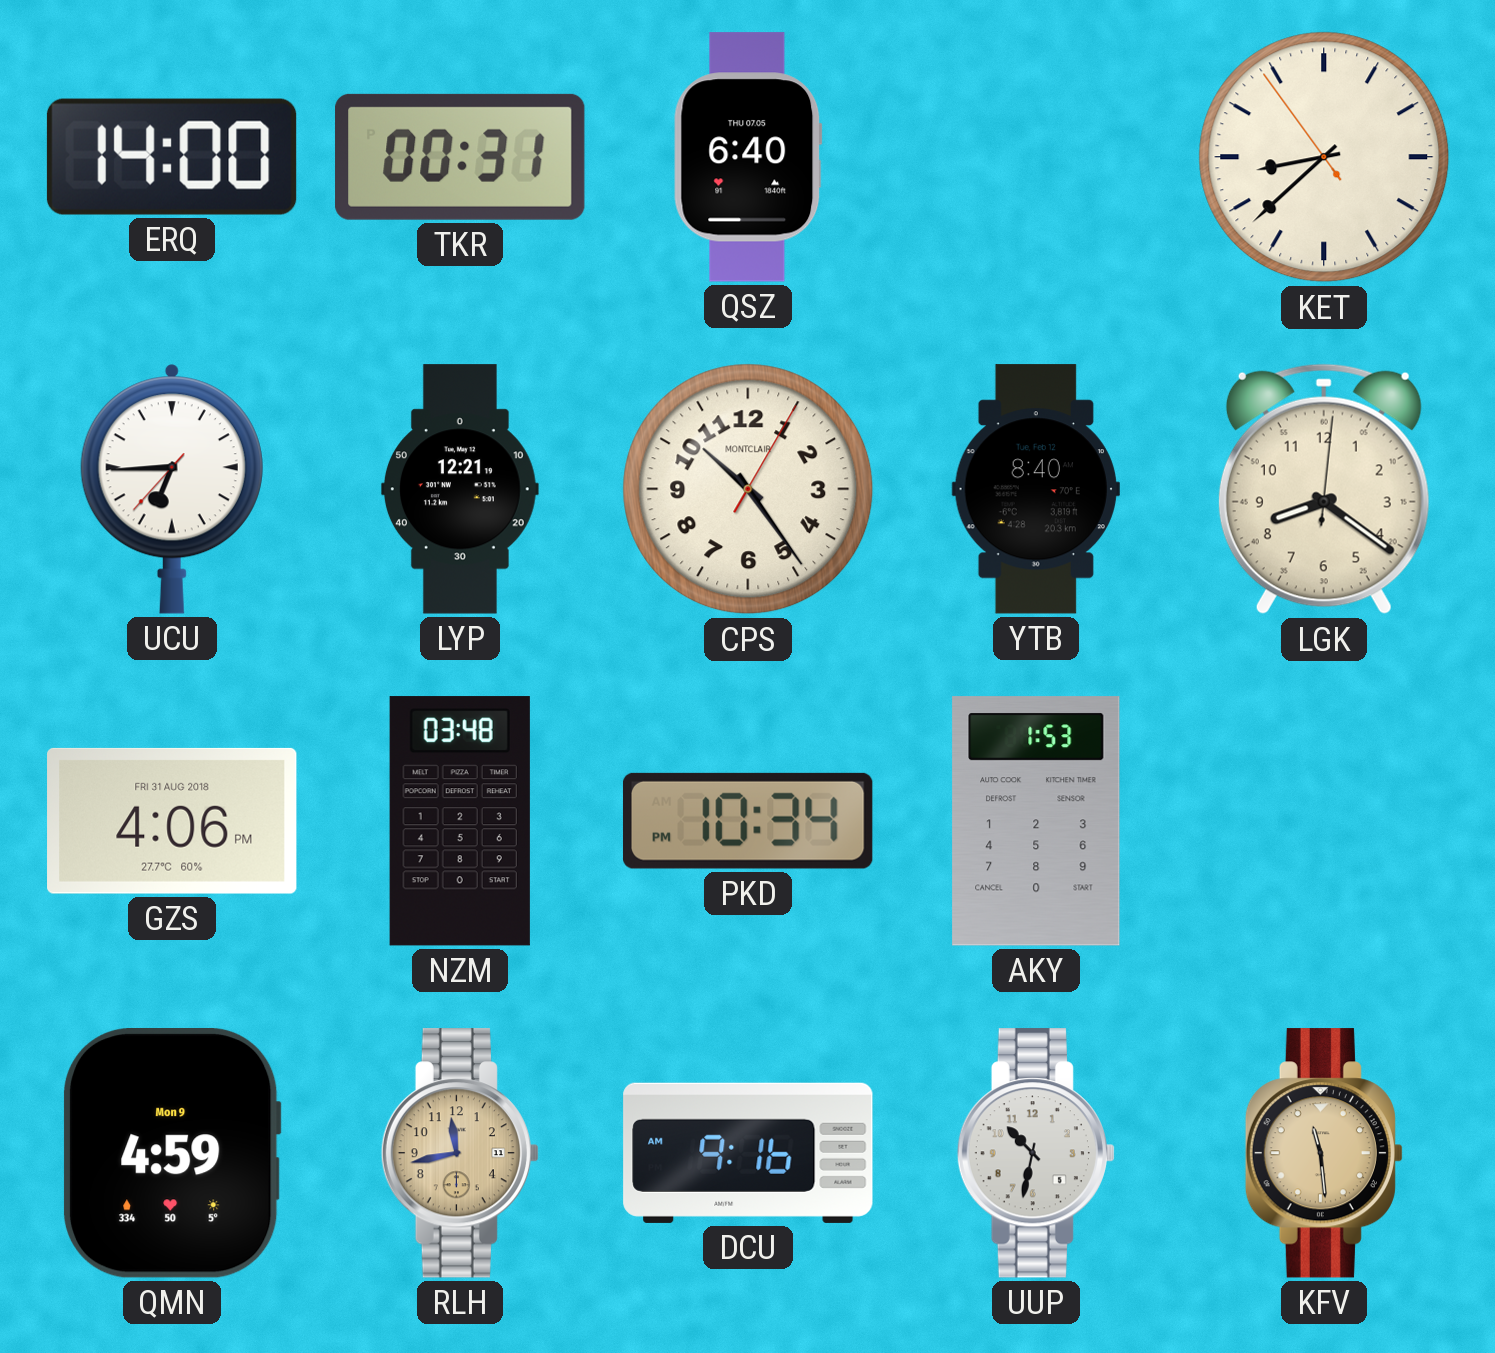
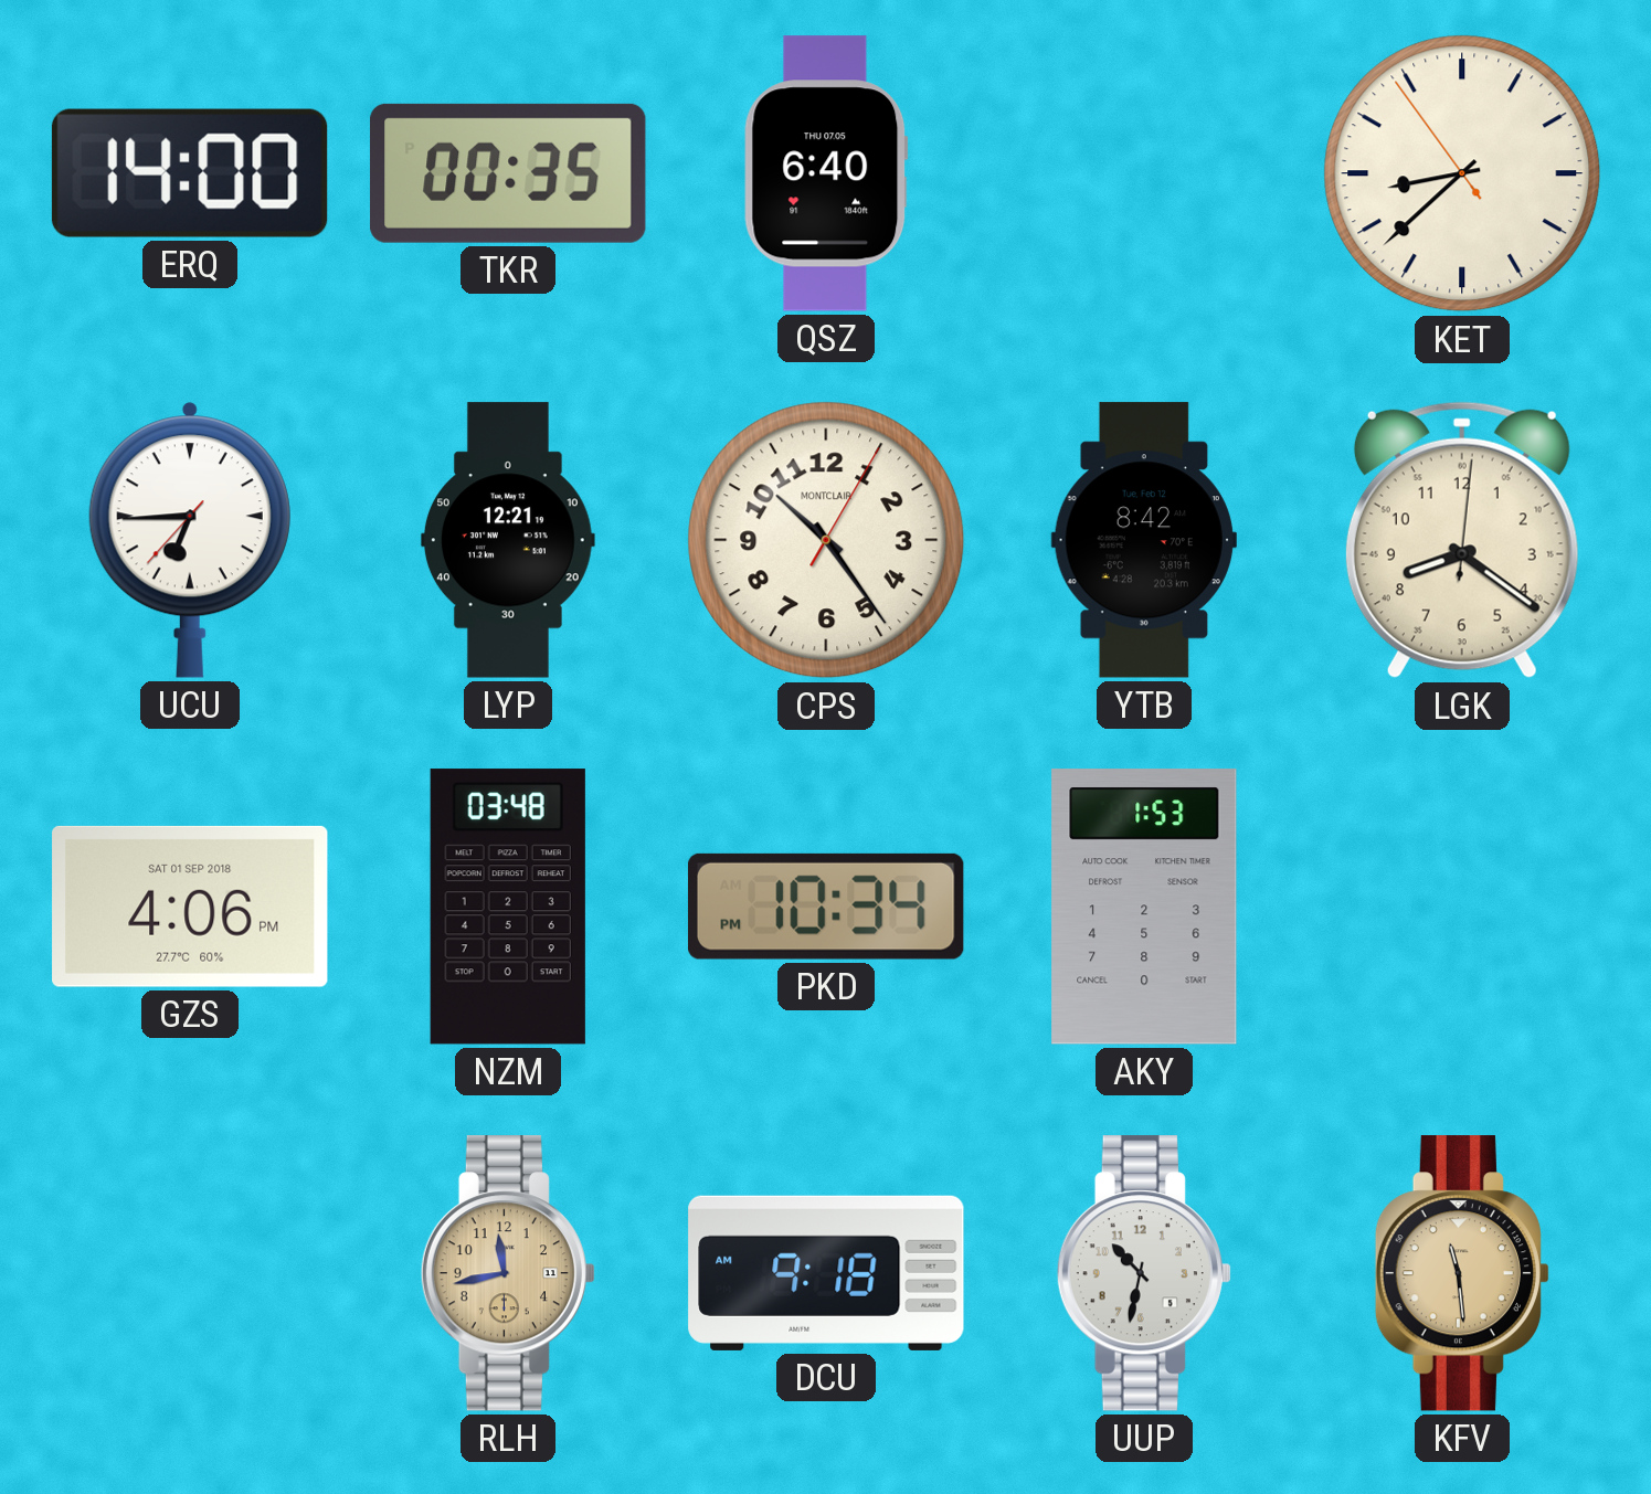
TKR: 00:31 -> 00:35
YTB: 8:40 -> 8:42
GZS date: FRI 31 AUG 2018 -> SAT 01 SEP 2018
QMN: 4:59 -> none
DCU: 9:16 -> 9:18
